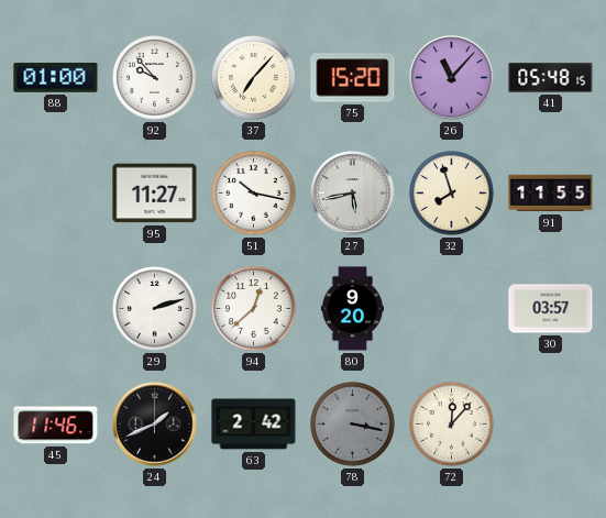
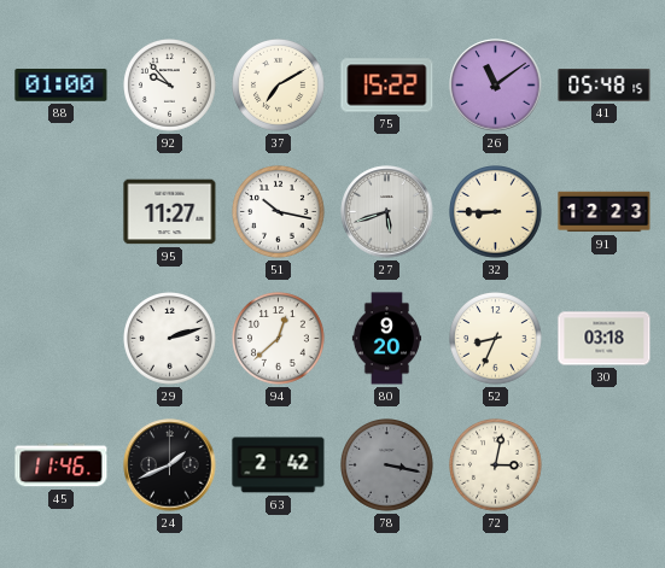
37: 7:07 -> 7:10
75: 15:20 -> 15:22
26: 11:07 -> 11:09
27: 5:43 -> 5:42
32: 7:57 -> 8:45
91: 11:55 -> 12:23
52: none -> 8:34
30: 03:57 -> 03:18
72: 12:07 -> 3:02
